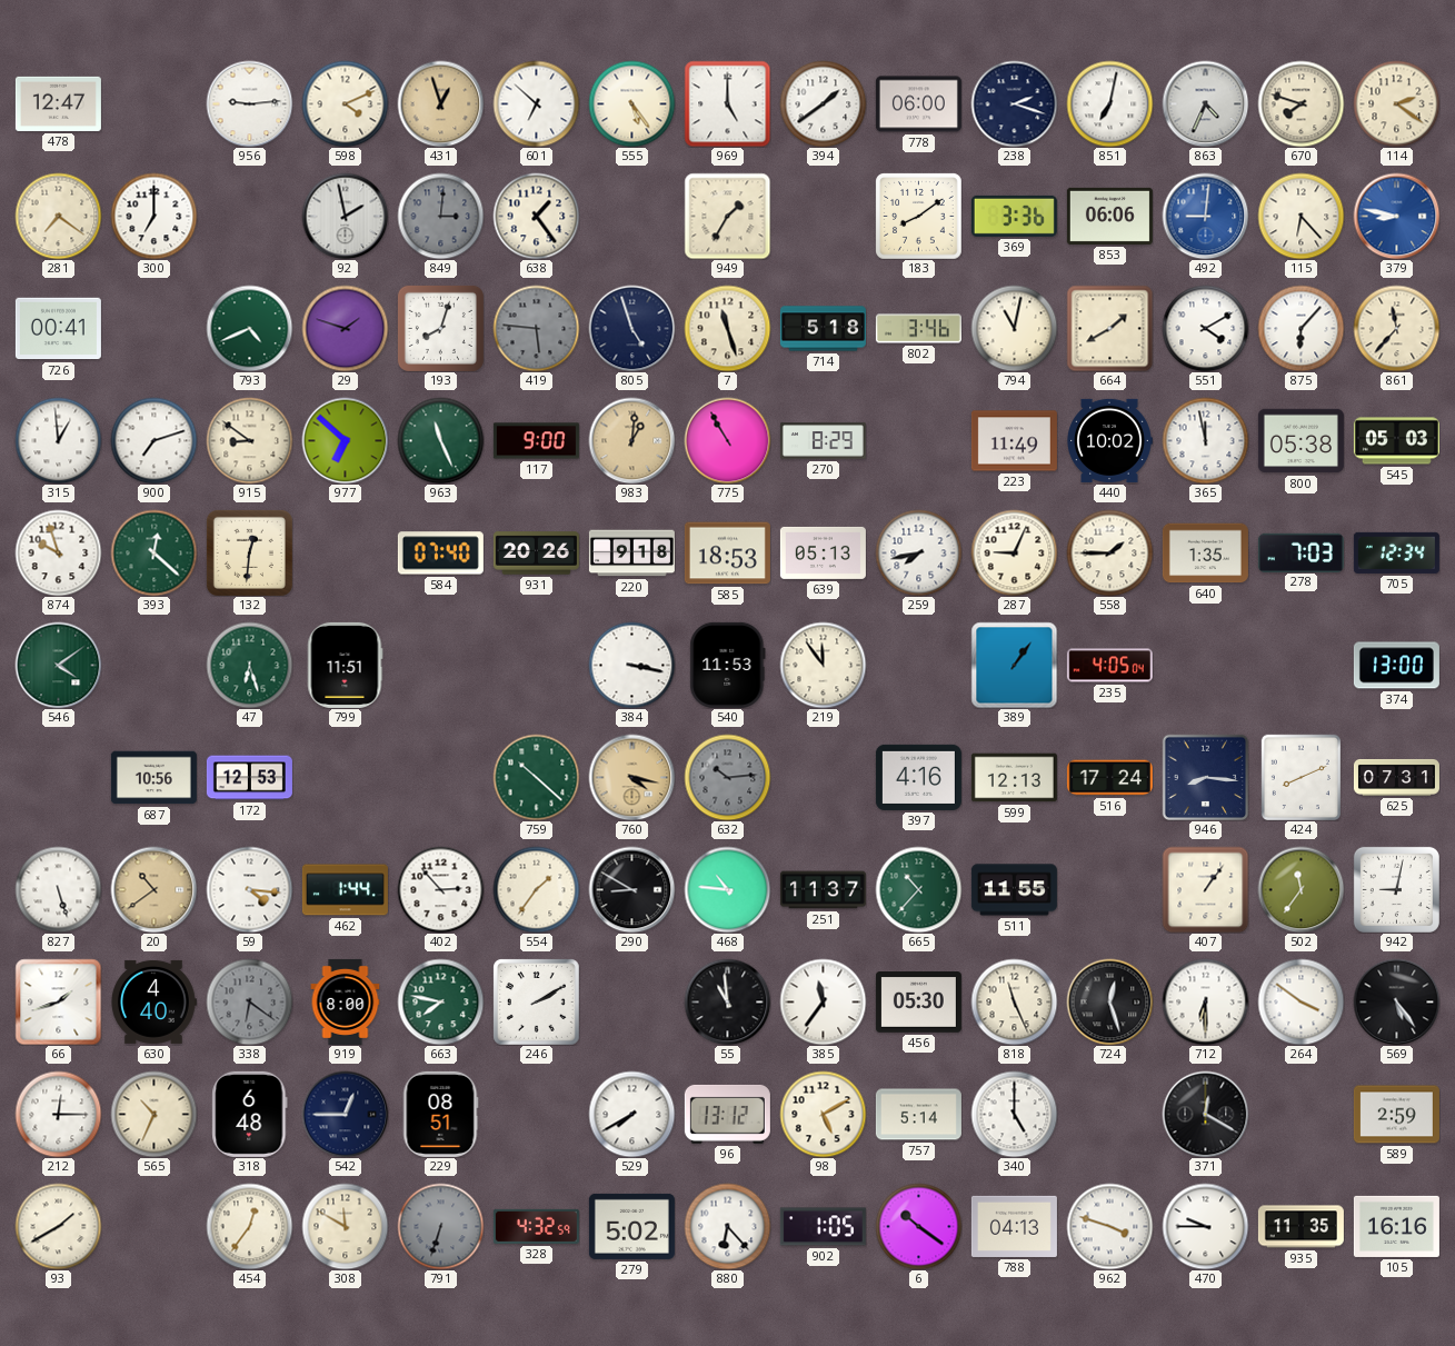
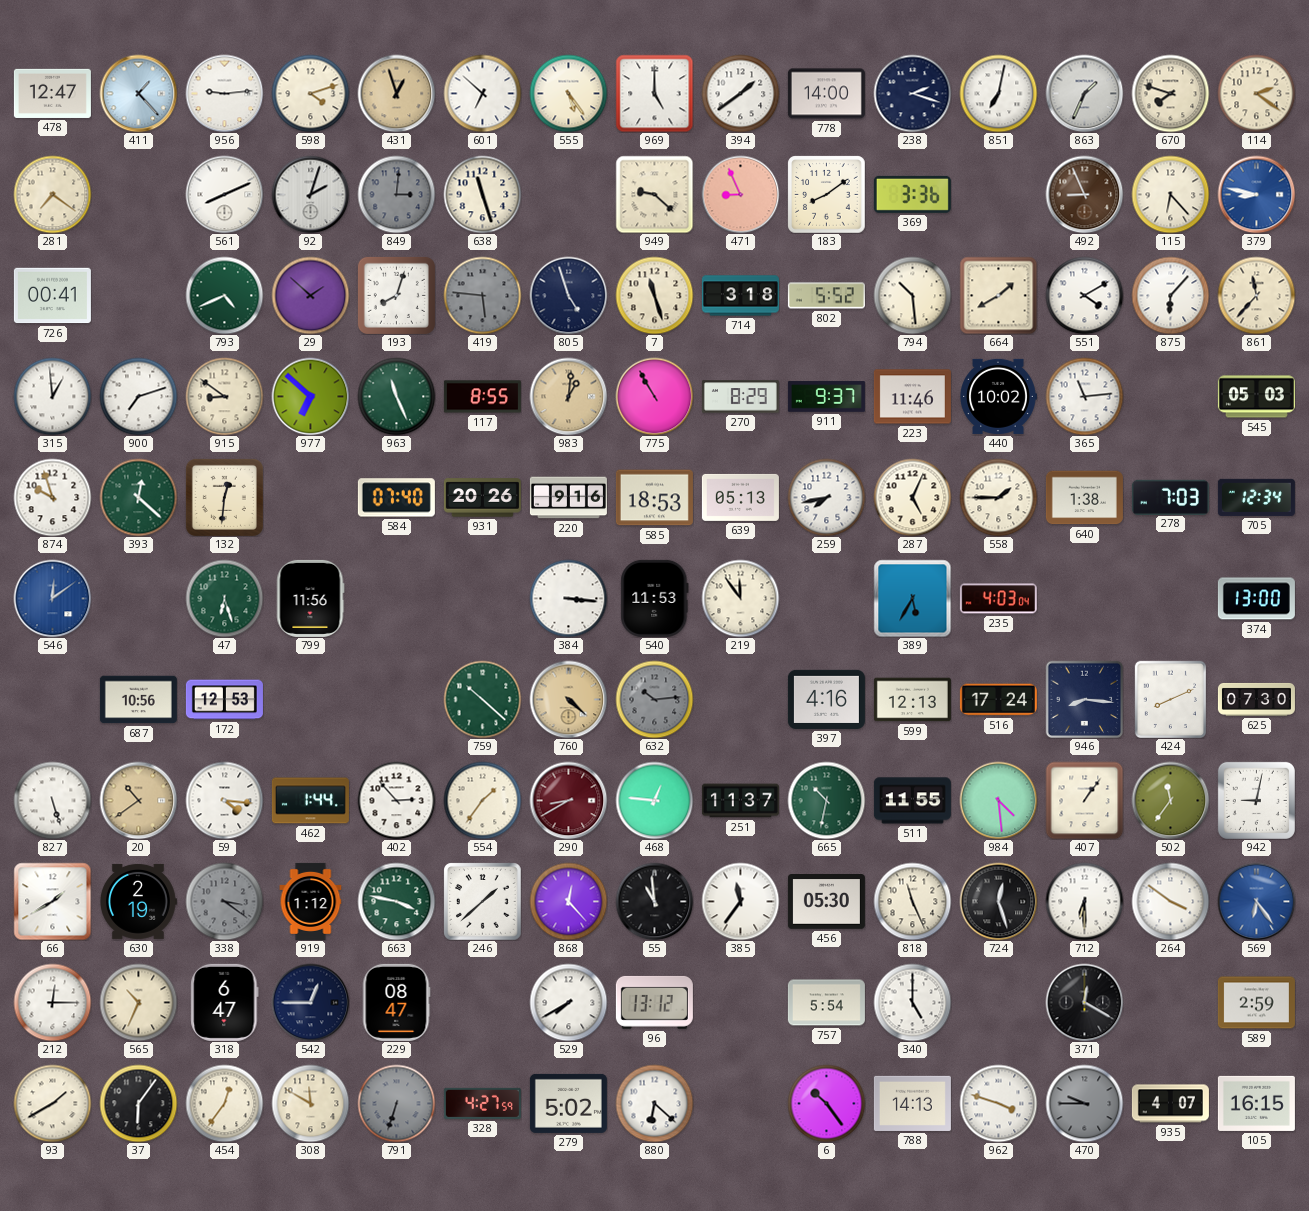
411: none -> 1:23
598: 4:11 -> 4:12
778: 06:00 -> 14:00
863: 4:34 -> 1:34
300: 7:00 -> none
561: none -> 8:11
92: 1:58 -> 2:03
638: 1:24 -> 11:27
949: 1:35 -> 9:22
471: none -> 8:56
853: 06:06 -> none
492: 9:01 -> 8:56
492 dial: blue -> brown
29: 1:48 -> 1:52
714: 5:18 -> 3:18
802: 3:46 -> 5:52
794: 11:02 -> 10:29
117: 9:00 -> 8:55
911: none -> 9:37
223: 11:49 -> 11:46
365: 11:58 -> 11:14
800: 05:38 -> none
220: 9:18 -> 9:16
287: 9:04 -> 5:04
640: 1:35 -> 1:38
546: 4:09 -> 12:09
546 dial: green -> blue
799: 11:51 -> 11:56
384: 3:17 -> 3:16
389: 1:06 -> 5:35
235: 4:05 -> 4:03
760: 4:17 -> 4:22
625: 07:31 -> 07:30
290: 8:50 -> 8:40
290 dial: black -> burgundy
468: 10:46 -> 12:46
665: 10:37 -> 10:32
984: none -> 4:29
66: 1:42 -> 1:40
630: 4:40 -> 2:19
338: 6:21 -> 3:21
919: 8:00 -> 1:12
663: 7:47 -> 3:47
246: 2:10 -> 1:38
868: none -> 12:23
569: 5:24 -> 6:24
569 dial: black -> blue
318: 6:48 -> 6:47
229: 08:51 -> 08:47
98: 5:10 -> none
757: 5:14 -> 5:54
37: none -> 6:06
328: 4:32 -> 4:27
880: 6:23 -> 6:22
902: 1:05 -> none
6: 10:21 -> 10:24
788: 04:13 -> 14:13
470 dial: white -> grey
935: 11:35 -> 4:07
105: 16:16 -> 16:15
